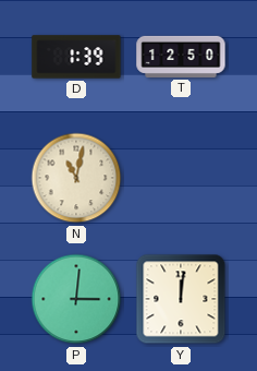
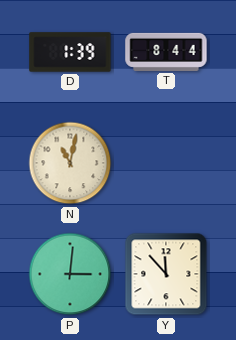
T: 12:50 -> 8:44
Y: 12:01 -> 11:53
